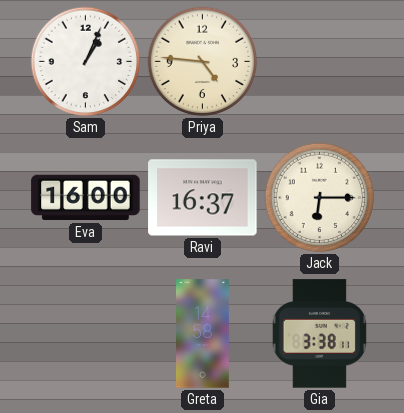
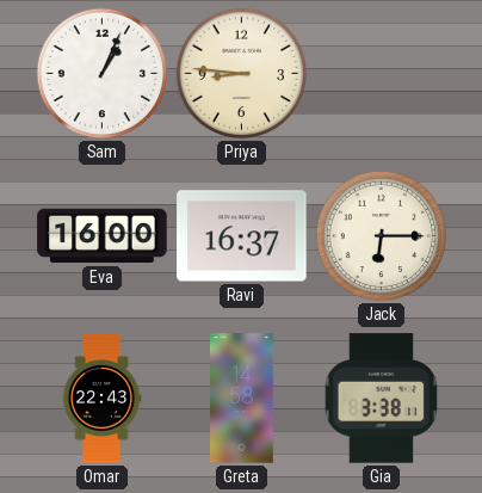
Priya: 4:46 -> 8:46
Omar: none -> 22:43
